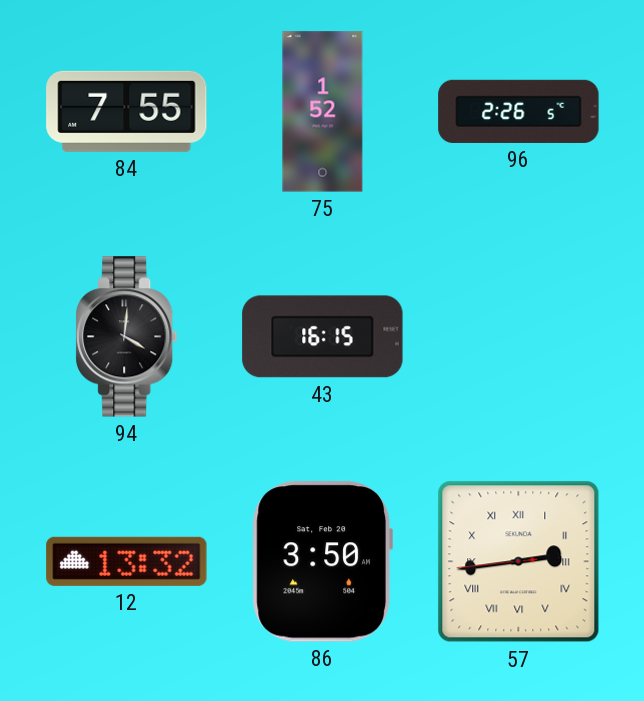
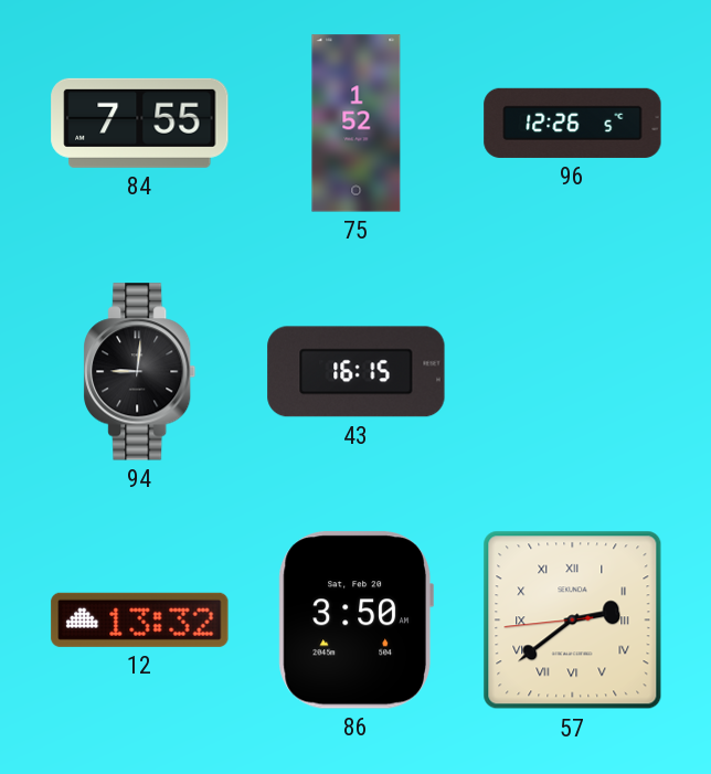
96: 2:26 -> 12:26
94: 4:01 -> 9:01
57: 2:43 -> 2:38
